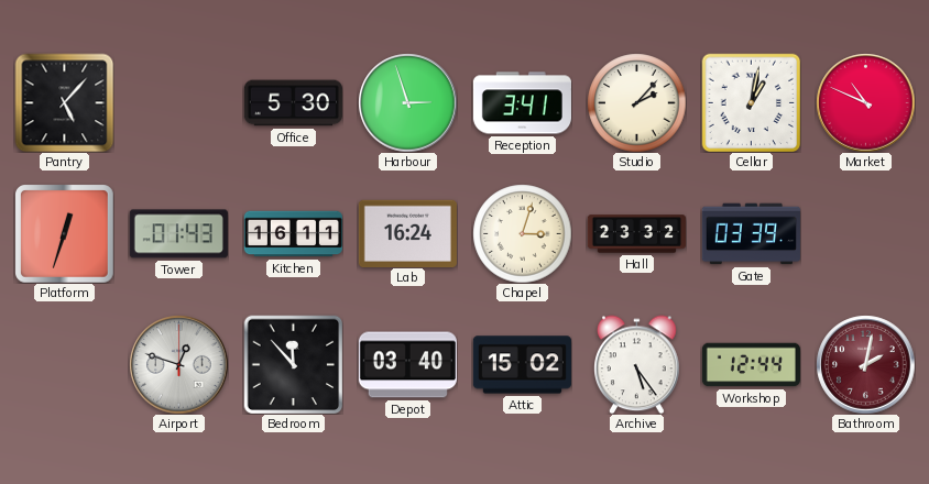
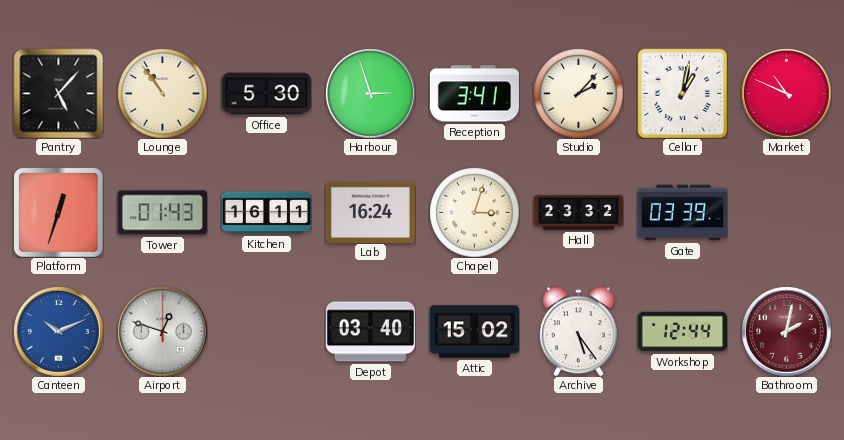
Lounge: none -> 10:54
Canteen: none -> 10:11
Bedroom: 11:53 -> none
